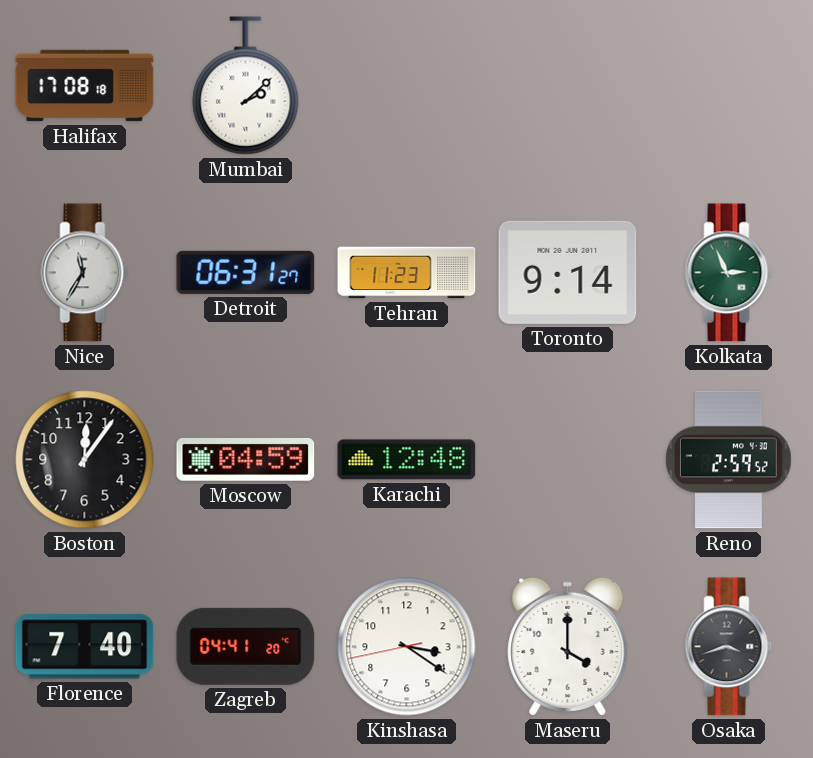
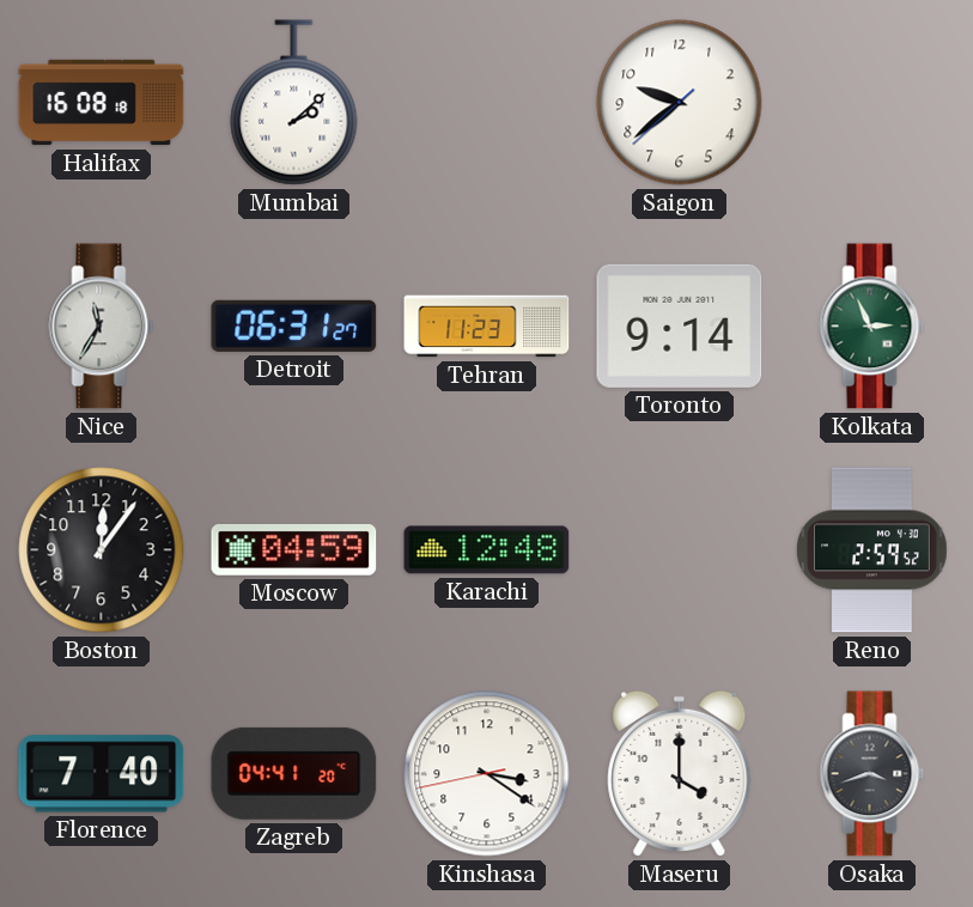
Halifax: 17:08 -> 16:08
Saigon: none -> 9:38
